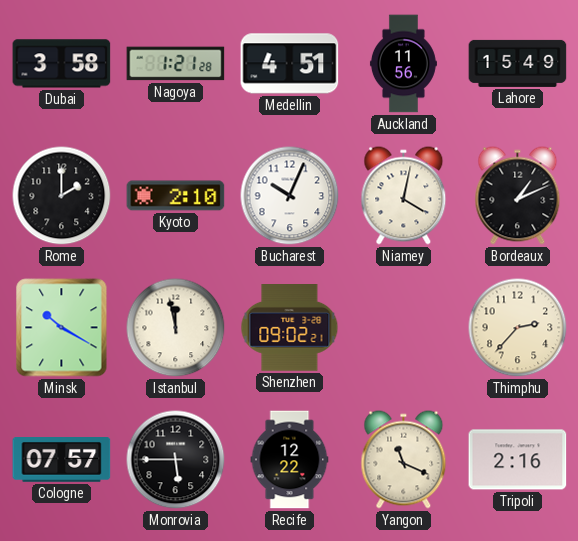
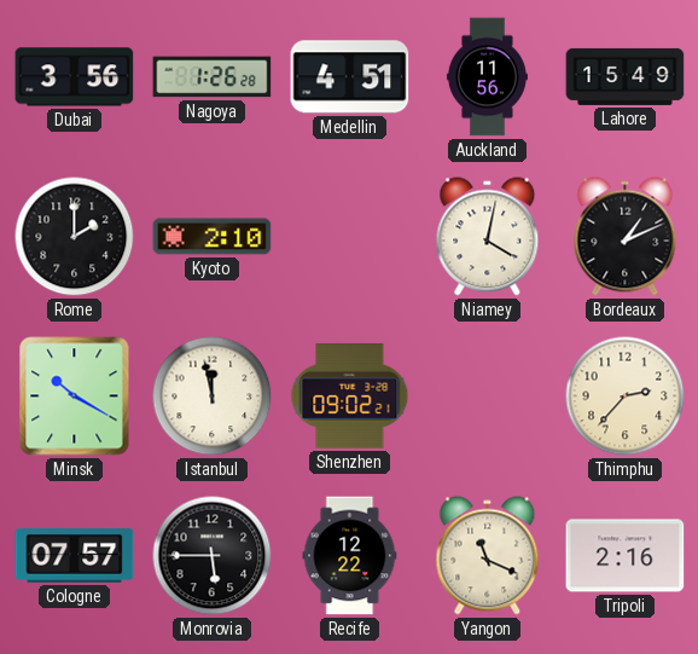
Dubai: 3:58 -> 3:56
Nagoya: 1:21 -> 1:26
Bucharest: 10:04 -> none
